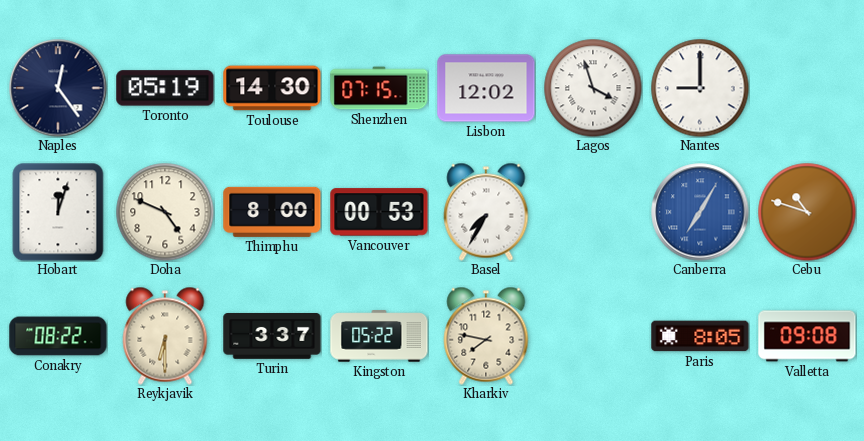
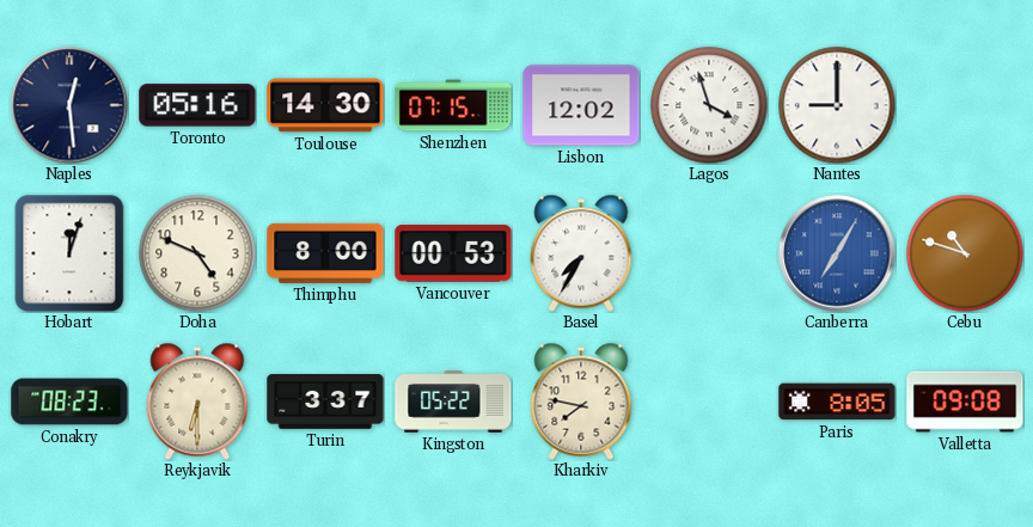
Naples: 12:24 -> 12:29
Toronto: 05:19 -> 05:16
Conakry: 08:22 -> 08:23
